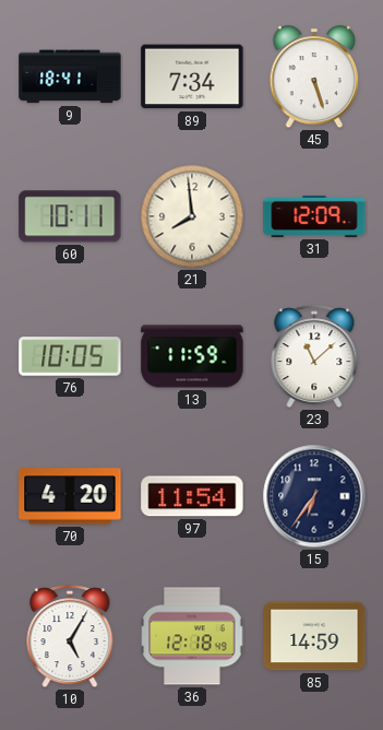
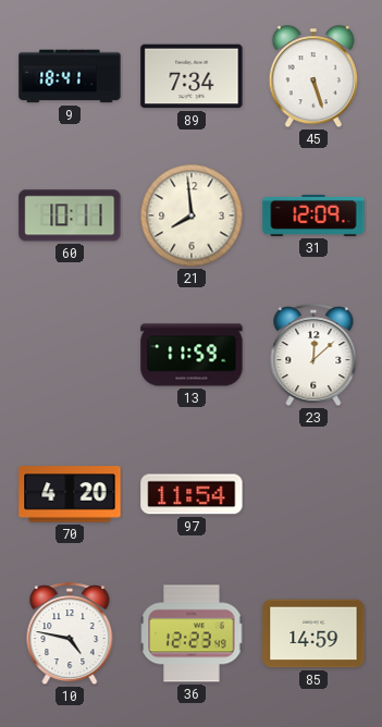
76: 10:05 -> none
23: 11:08 -> 12:08
15: 6:36 -> none
10: 5:05 -> 4:47
36: 12:18 -> 12:23
